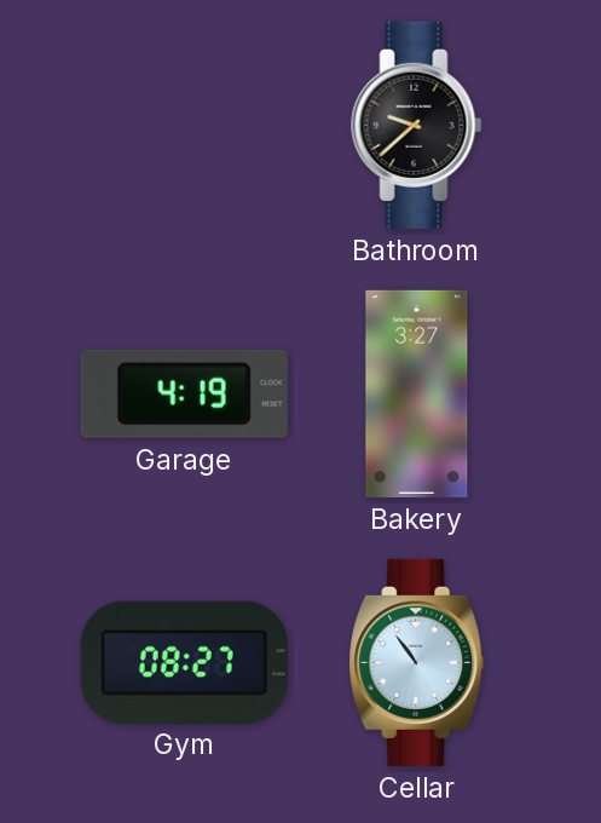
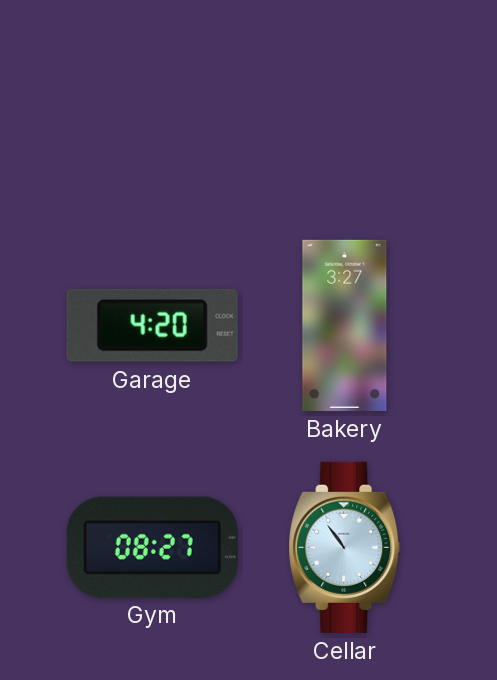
Bathroom: 9:38 -> none
Garage: 4:19 -> 4:20
